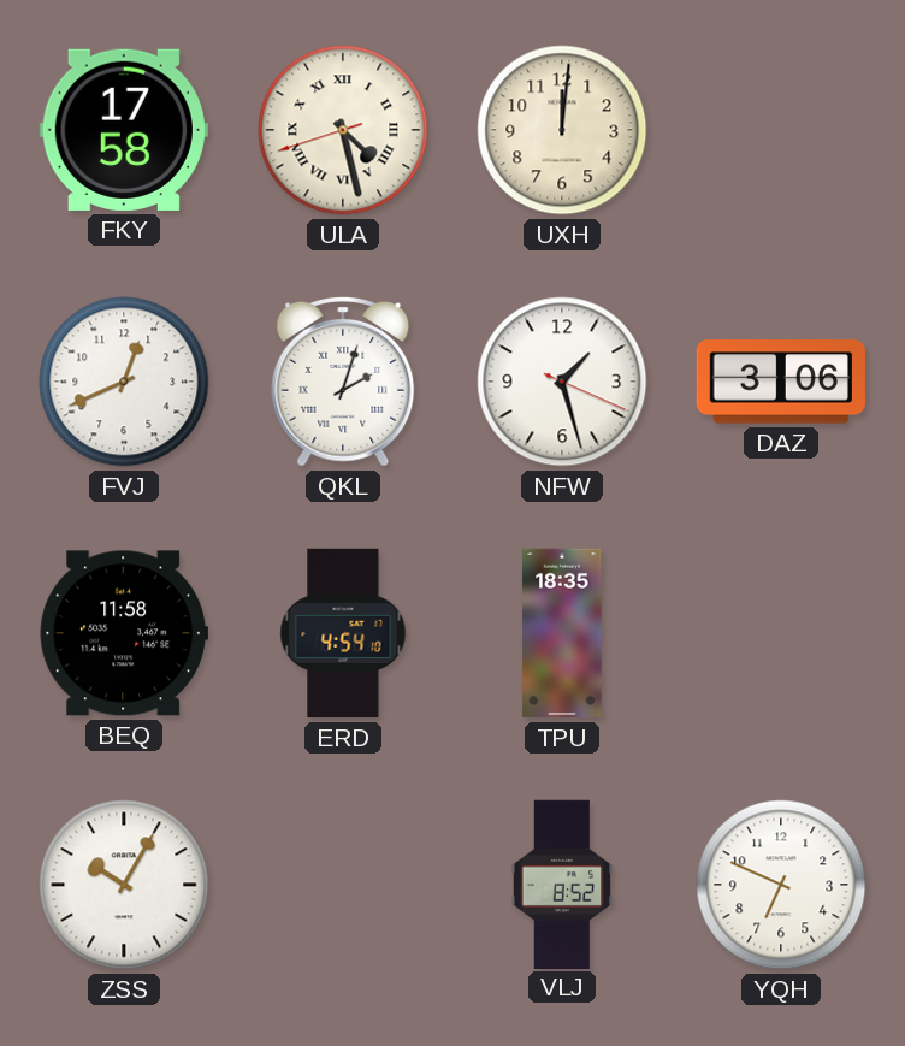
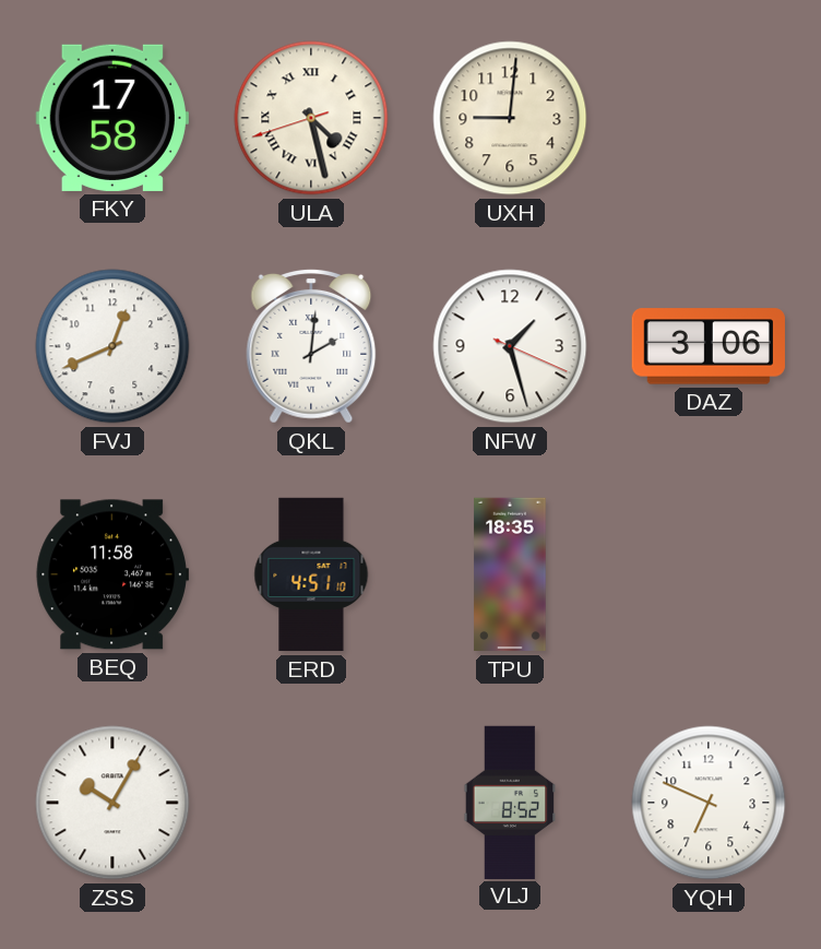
UXH: 12:01 -> 9:01
QKL: 2:03 -> 2:01
ERD: 4:54 -> 4:51
